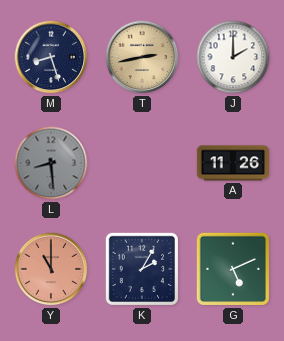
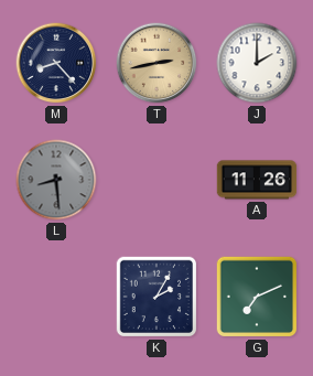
M: 8:27 -> 8:23
Y: 11:00 -> none
G: 5:11 -> 7:11
